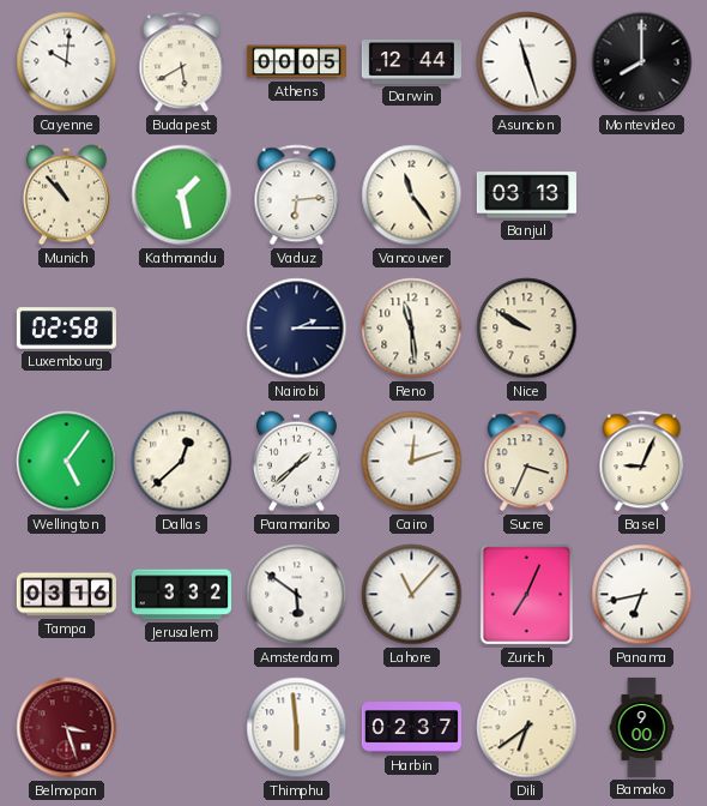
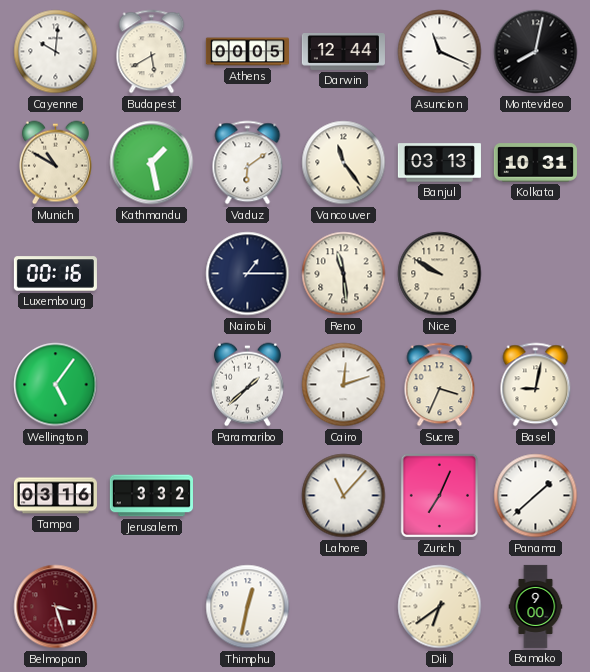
Asuncion: 11:27 -> 11:19
Montevideo: 8:00 -> 8:02
Munich: 10:53 -> 10:50
Vaduz: 6:14 -> 6:09
Kolkata: none -> 10:31
Luxembourg: 02:58 -> 00:16
Nairobi: 2:15 -> 1:15
Dallas: 12:38 -> none
Basel: 9:04 -> 9:02
Amsterdam: 5:51 -> none
Panama: 6:43 -> 1:38
Thimphu: 5:59 -> 12:32
Harbin: 02:37 -> none
